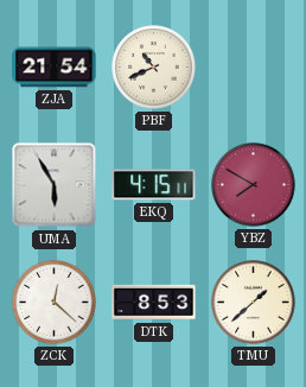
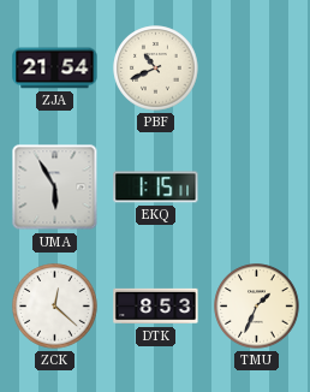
EKQ: 4:15 -> 1:15
YBZ: 7:50 -> none
TMU: 1:38 -> 1:34
